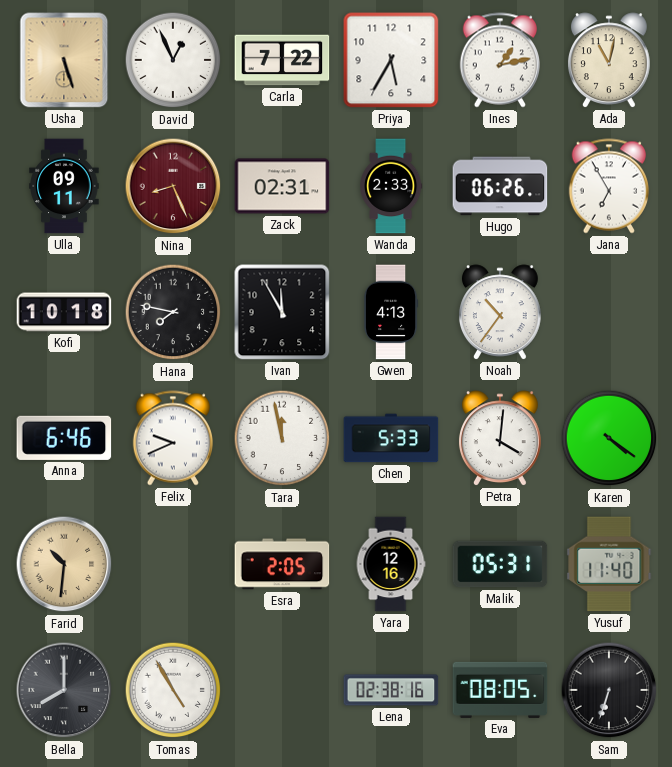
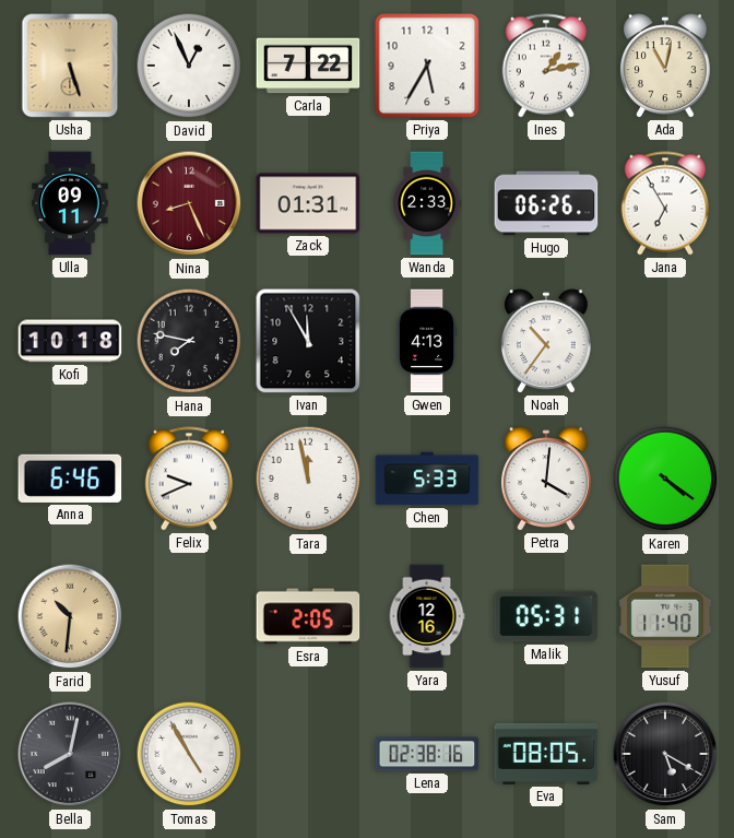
Zack: 02:31 -> 01:31
Bella: 8:00 -> 8:02
Sam: 6:33 -> 5:20
